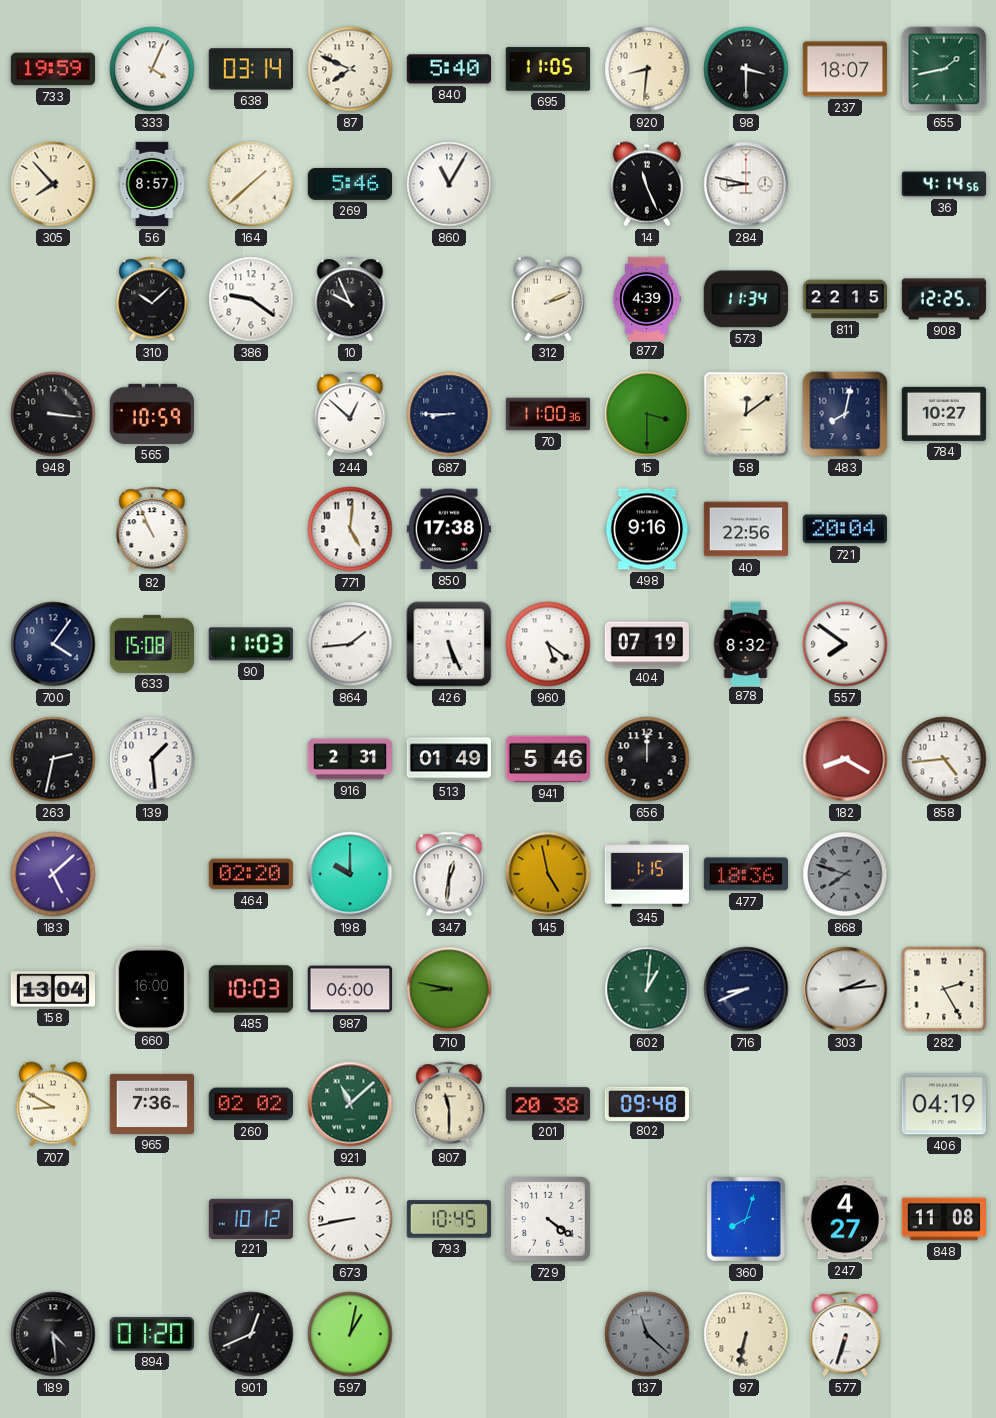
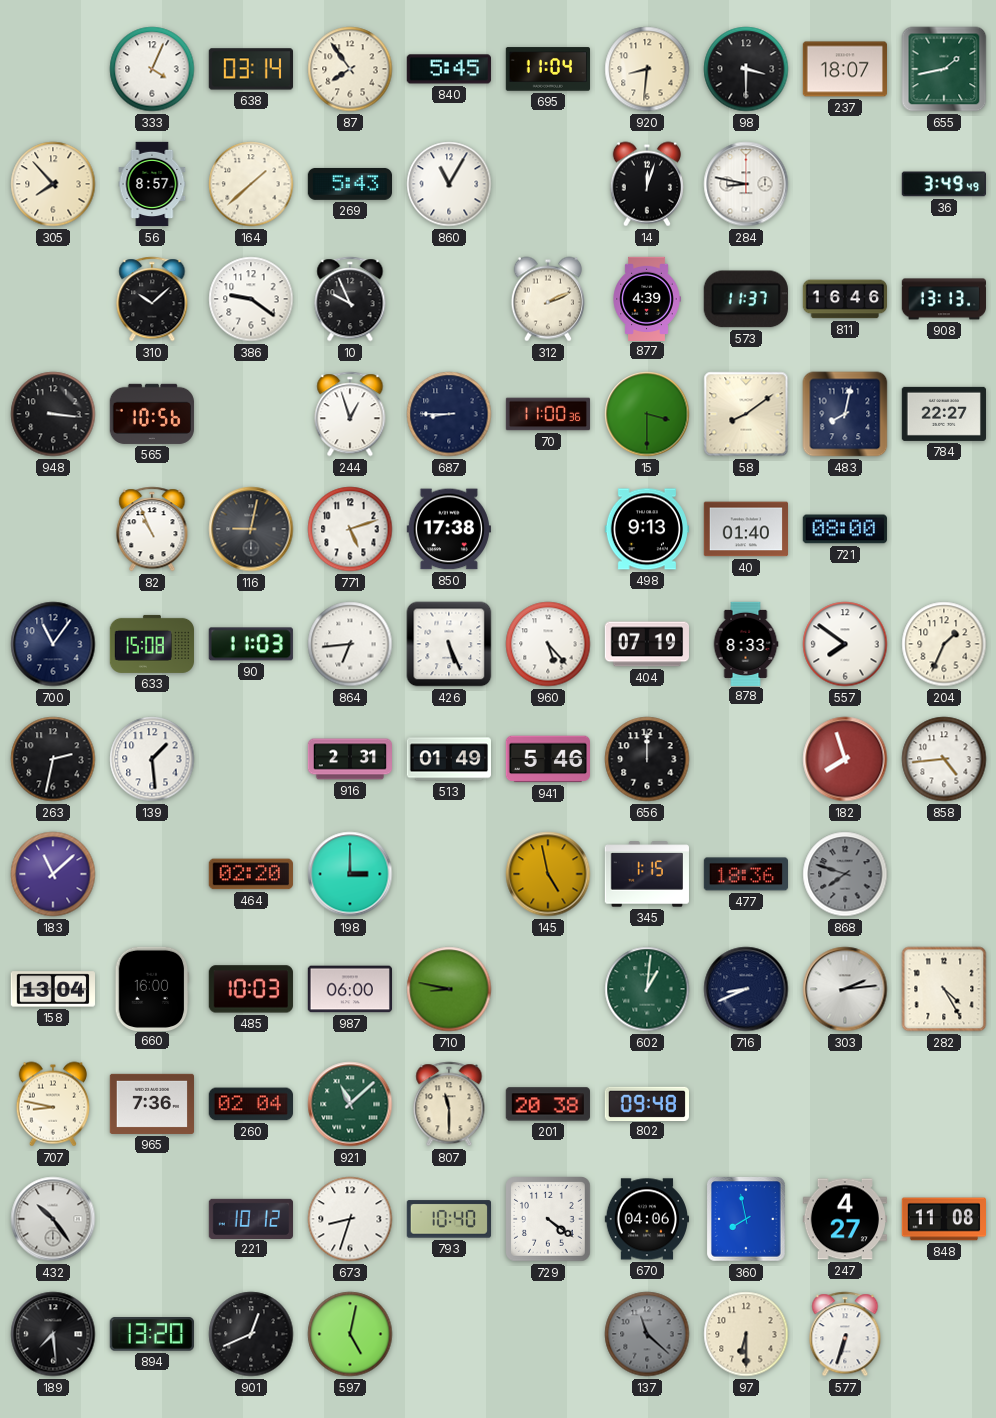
733: 19:59 -> none
87: 7:49 -> 7:54
840: 5:40 -> 5:45
695: 11:05 -> 11:04
269: 5:46 -> 5:43
14: 11:26 -> 12:03
36: 4:14 -> 3:49
573: 11:34 -> 11:37
811: 22:15 -> 16:46
908: 12:25 -> 13:13
565: 10:59 -> 10:56
244: 12:52 -> 12:57
58: 12:09 -> 8:09
784: 10:27 -> 22:27
116: none -> 9:02
771: 5:01 -> 5:12
498: 9:16 -> 9:13
40: 22:56 -> 01:40
721: 20:04 -> 08:00
700: 4:06 -> 11:06
864: 1:44 -> 6:44
960: 5:21 -> 5:23
878: 8:32 -> 8:33
204: none -> 1:34
182: 8:20 -> 7:57
183: 5:08 -> 11:08
198: 10:00 -> 3:00
347: 12:31 -> none
282: 2:25 -> 4:25
707: 8:50 -> 8:47
260: 02:02 -> 02:04
406: 04:19 -> none
432: none -> 10:24
673: 8:43 -> 8:33
793: 10:45 -> 10:40
670: none -> 04:06
360: 8:03 -> 7:58
189: 4:29 -> 7:29
894: 01:20 -> 13:20
597: 1:02 -> 5:02
97: 6:32 -> 6:30
